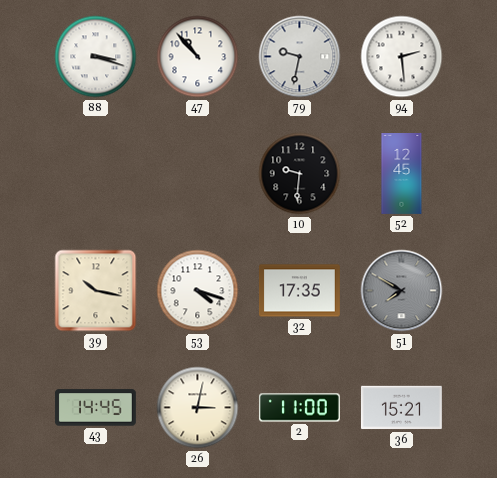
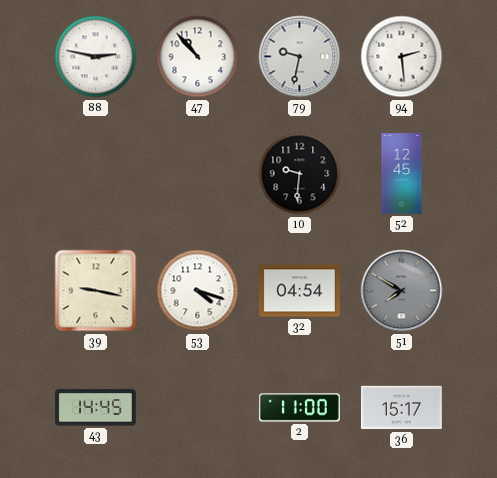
88: 3:18 -> 2:47
39: 10:17 -> 9:17
32: 17:35 -> 04:54
26: 3:02 -> none
36: 15:21 -> 15:17
